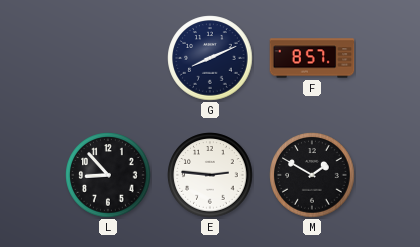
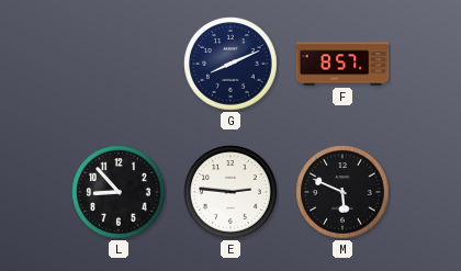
M: 1:50 -> 5:49
